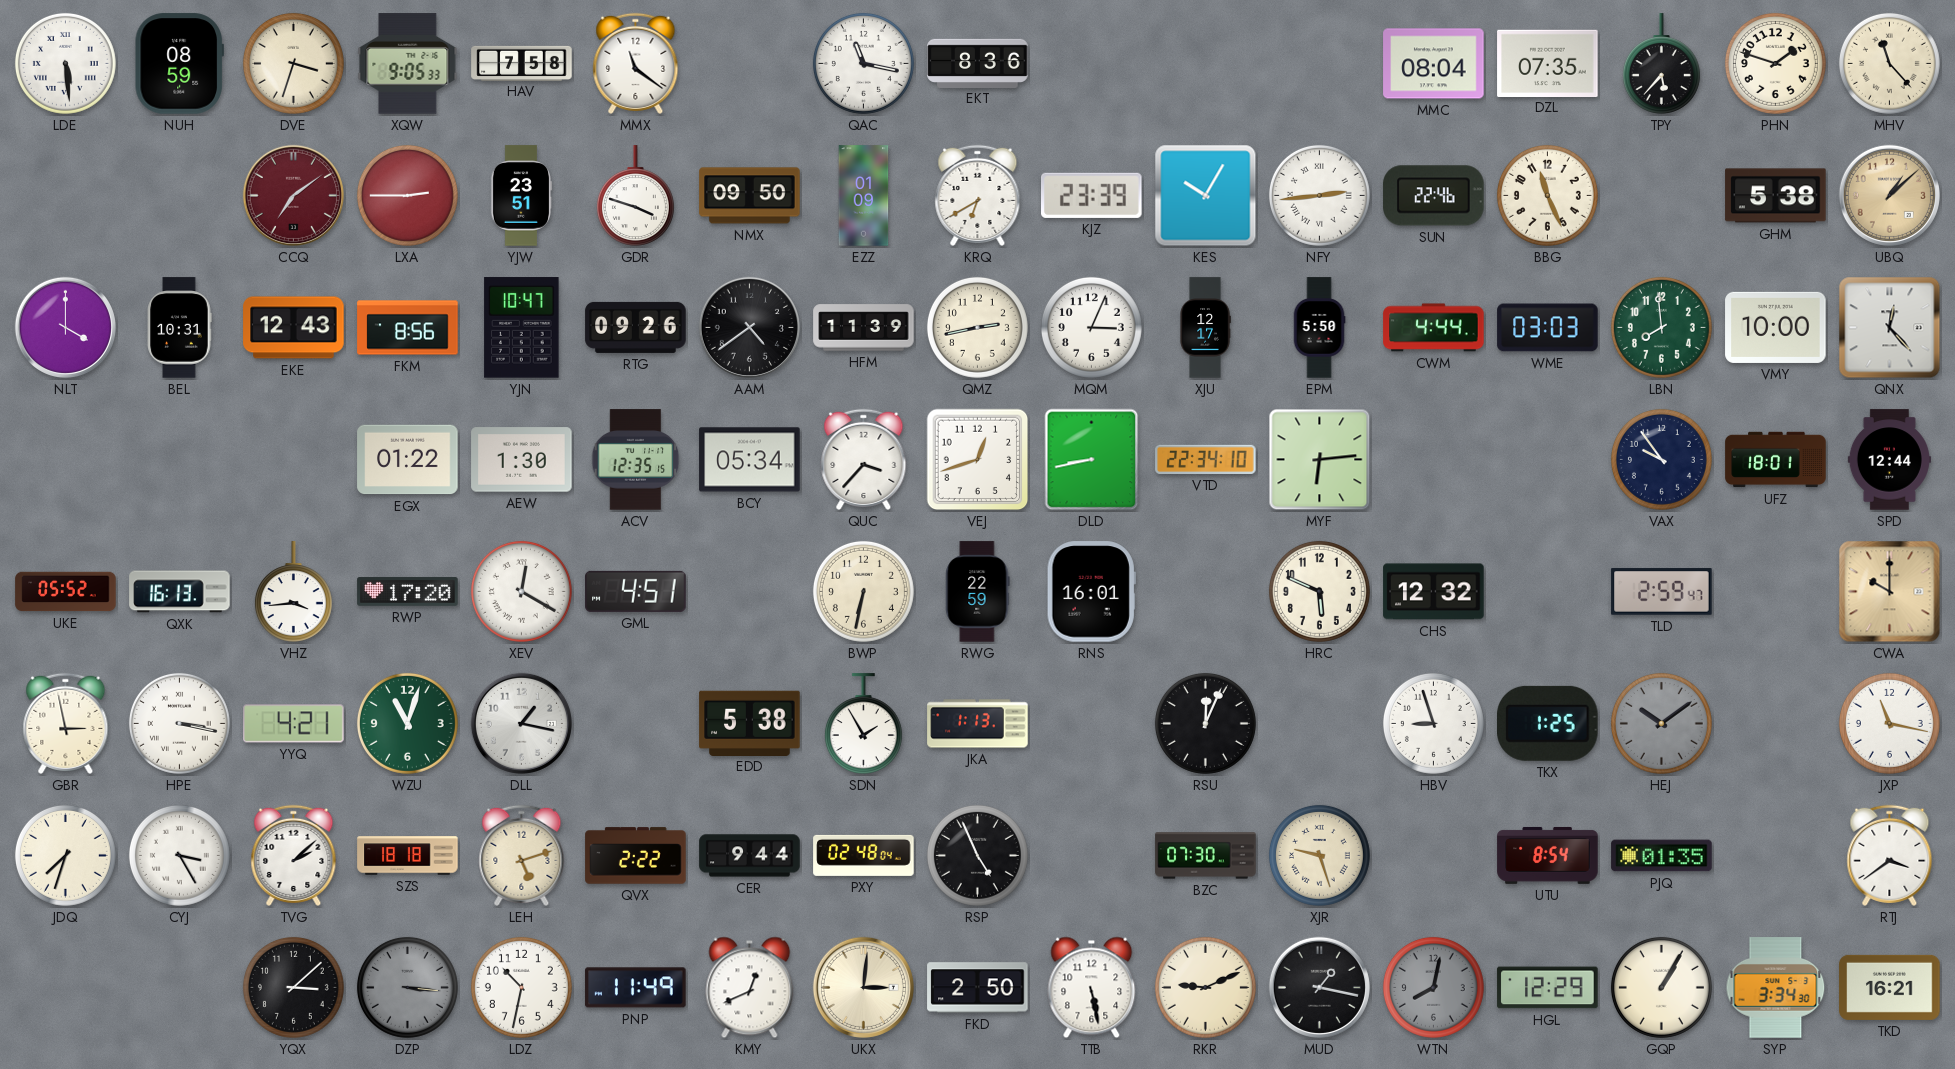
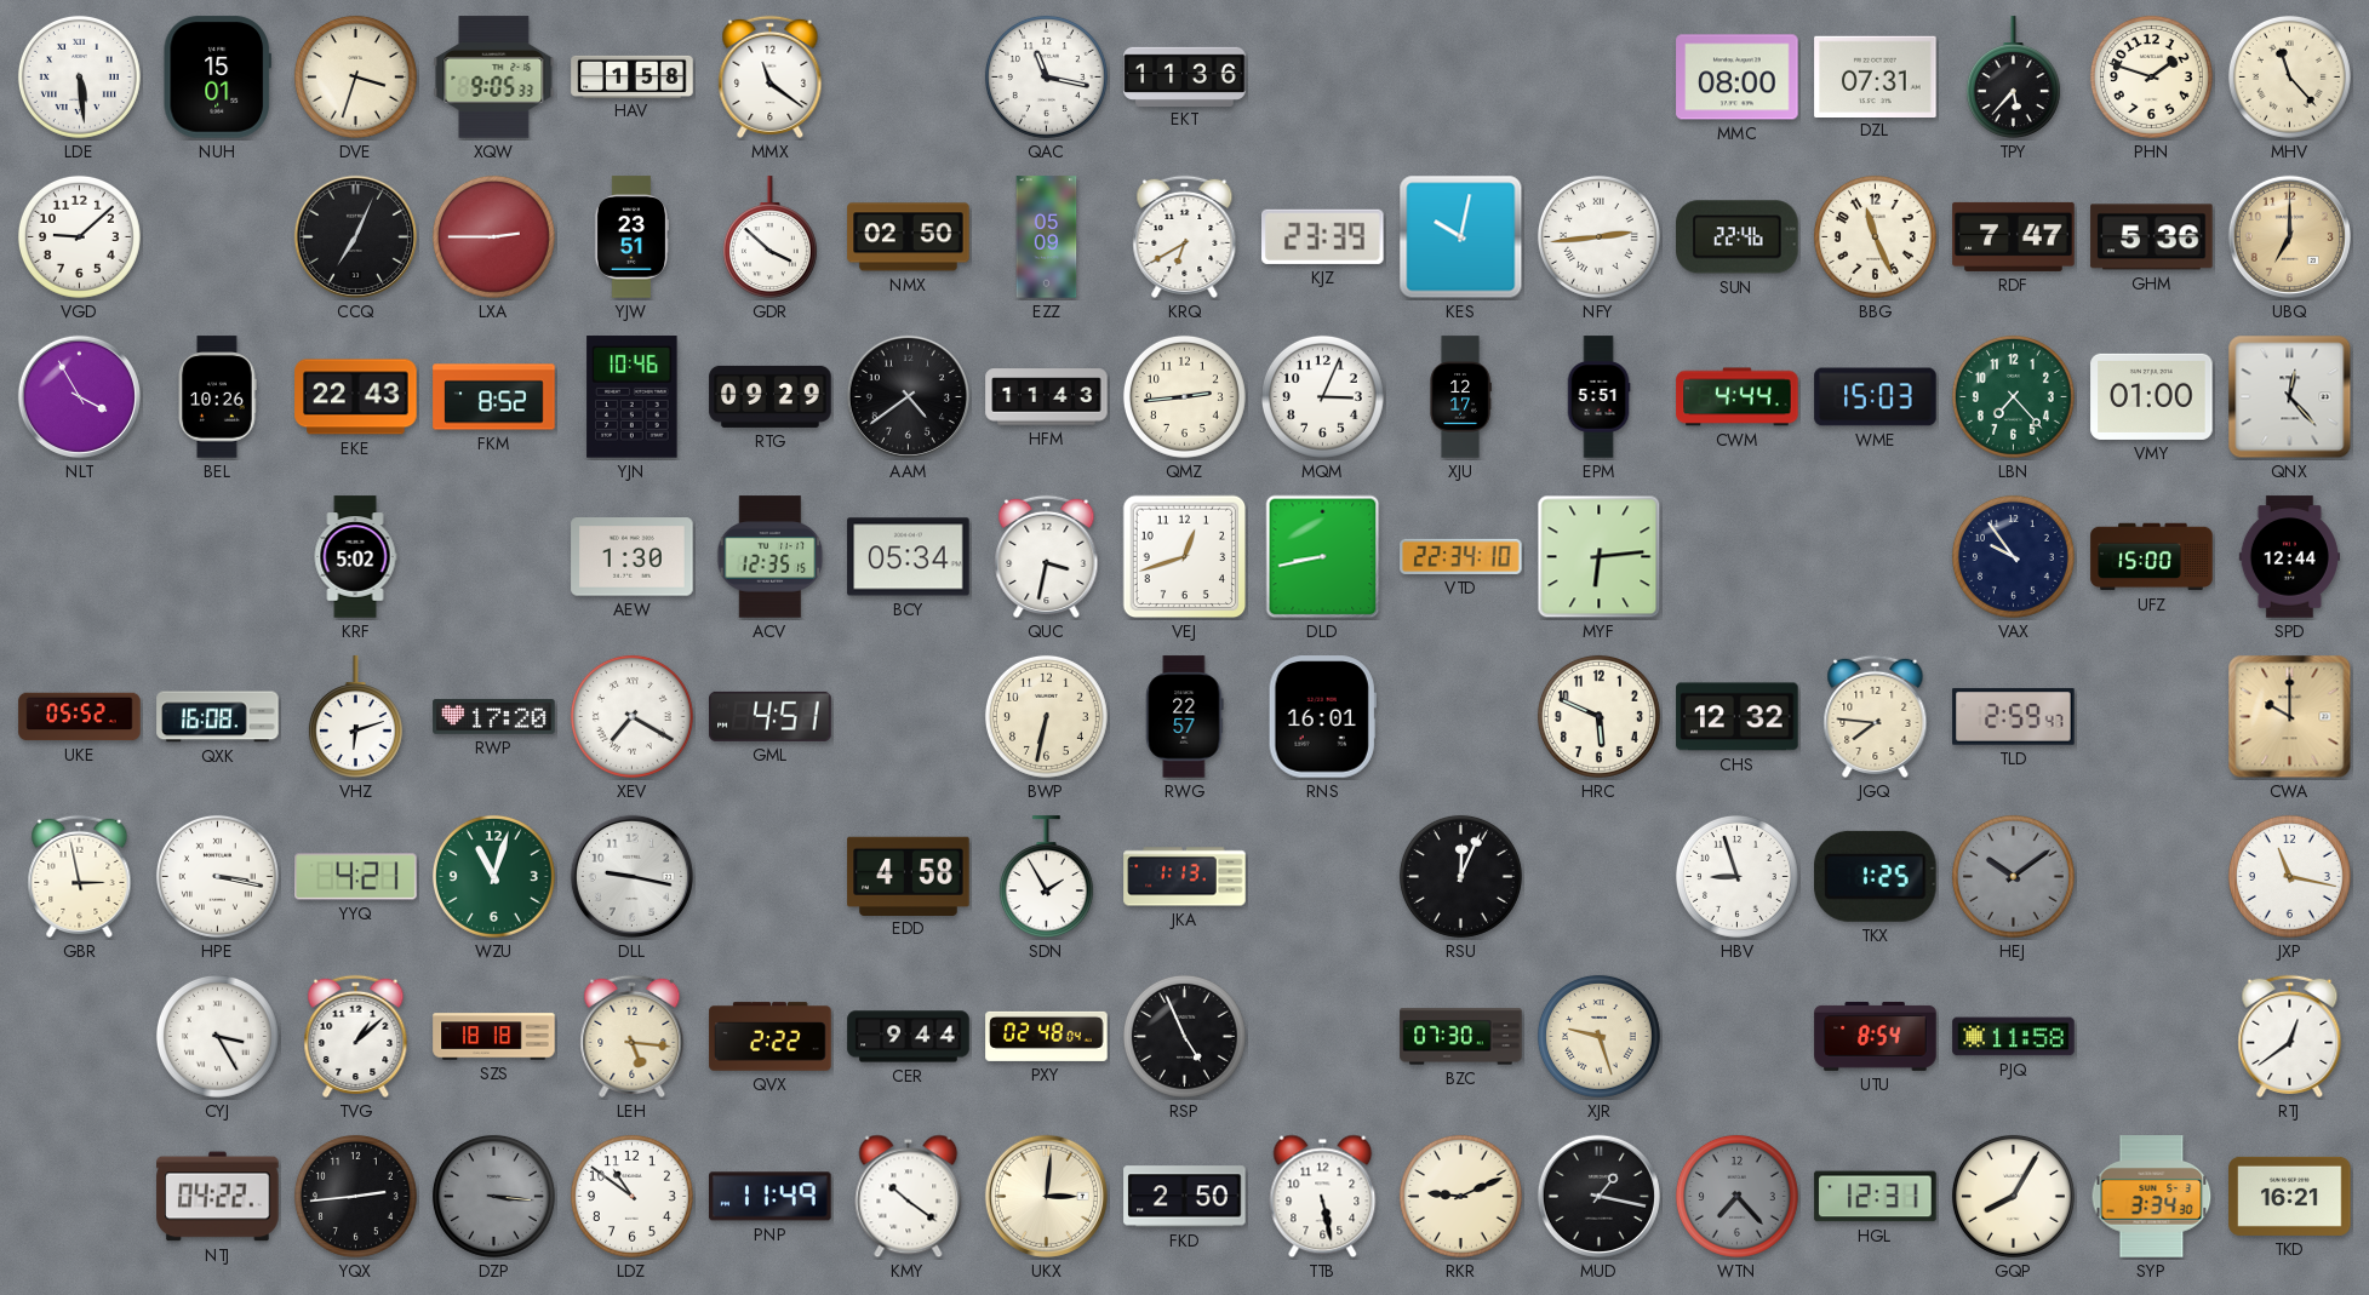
NUH: 08:59 -> 15:01
HAV: 7:58 -> 1:58
EKT: 8:36 -> 11:36
MMC: 08:04 -> 08:00
DZL: 07:35 -> 07:31
VGD: none -> 9:08
CCQ: 7:09 -> 7:04
CCQ dial: burgundy -> black
GDR: 3:48 -> 3:52
NMX: 09:50 -> 02:50
EZZ: 01:09 -> 05:09
KES: 10:05 -> 10:02
RDF: none -> 7:47
GHM: 5:38 -> 5:36
UBQ: 1:08 -> 7:00
NLT: 4:00 -> 3:55
BEL: 10:31 -> 10:26
EKE: 12:43 -> 22:43
FKM: 8:56 -> 8:52
YJN: 10:47 -> 10:46
RTG: 09:26 -> 09:29
HFM: 11:39 -> 11:43
QMZ: 2:43 -> 2:44
EPM: 5:50 -> 5:51
WME: 03:03 -> 15:03
LBN: 7:59 -> 7:23
VMY: 10:00 -> 01:00
KRF: none -> 5:02
EGX: 01:22 -> none
QUC: 3:37 -> 3:32
UFZ: 18:01 -> 15:00
QXK: 16:13 -> 16:08
VHZ: 3:44 -> 6:12
XEV: 12:20 -> 7:20
RWG: 22:59 -> 22:57
JGQ: none -> 7:46
DLL: 1:17 -> 9:17
EDD: 5:38 -> 4:58
JDQ: 7:33 -> none
TVG: 2:08 -> 1:08
LEH: 5:12 -> 5:16
PJQ: 01:35 -> 11:58
RTJ: 3:39 -> 12:39
NTJ: none -> 04:22
YQX: 3:08 -> 2:44
LDZ: 10:32 -> 10:51
KMY: 12:41 -> 10:21
WTN: 8:02 -> 7:23
HGL: 12:29 -> 12:31
GQP: 1:05 -> 8:05
